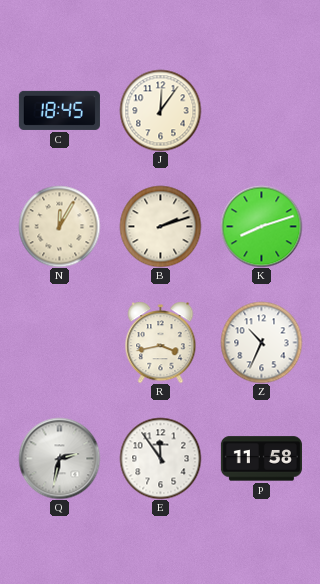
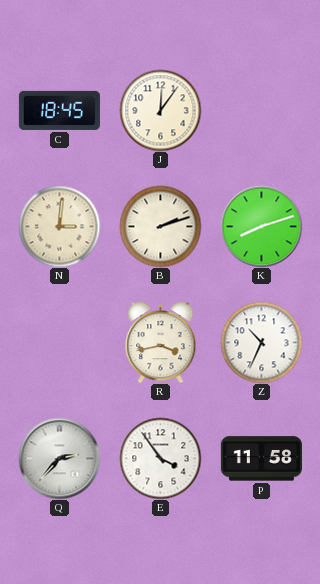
N: 12:05 -> 3:01
Q: 2:32 -> 2:37
E: 11:54 -> 3:54
